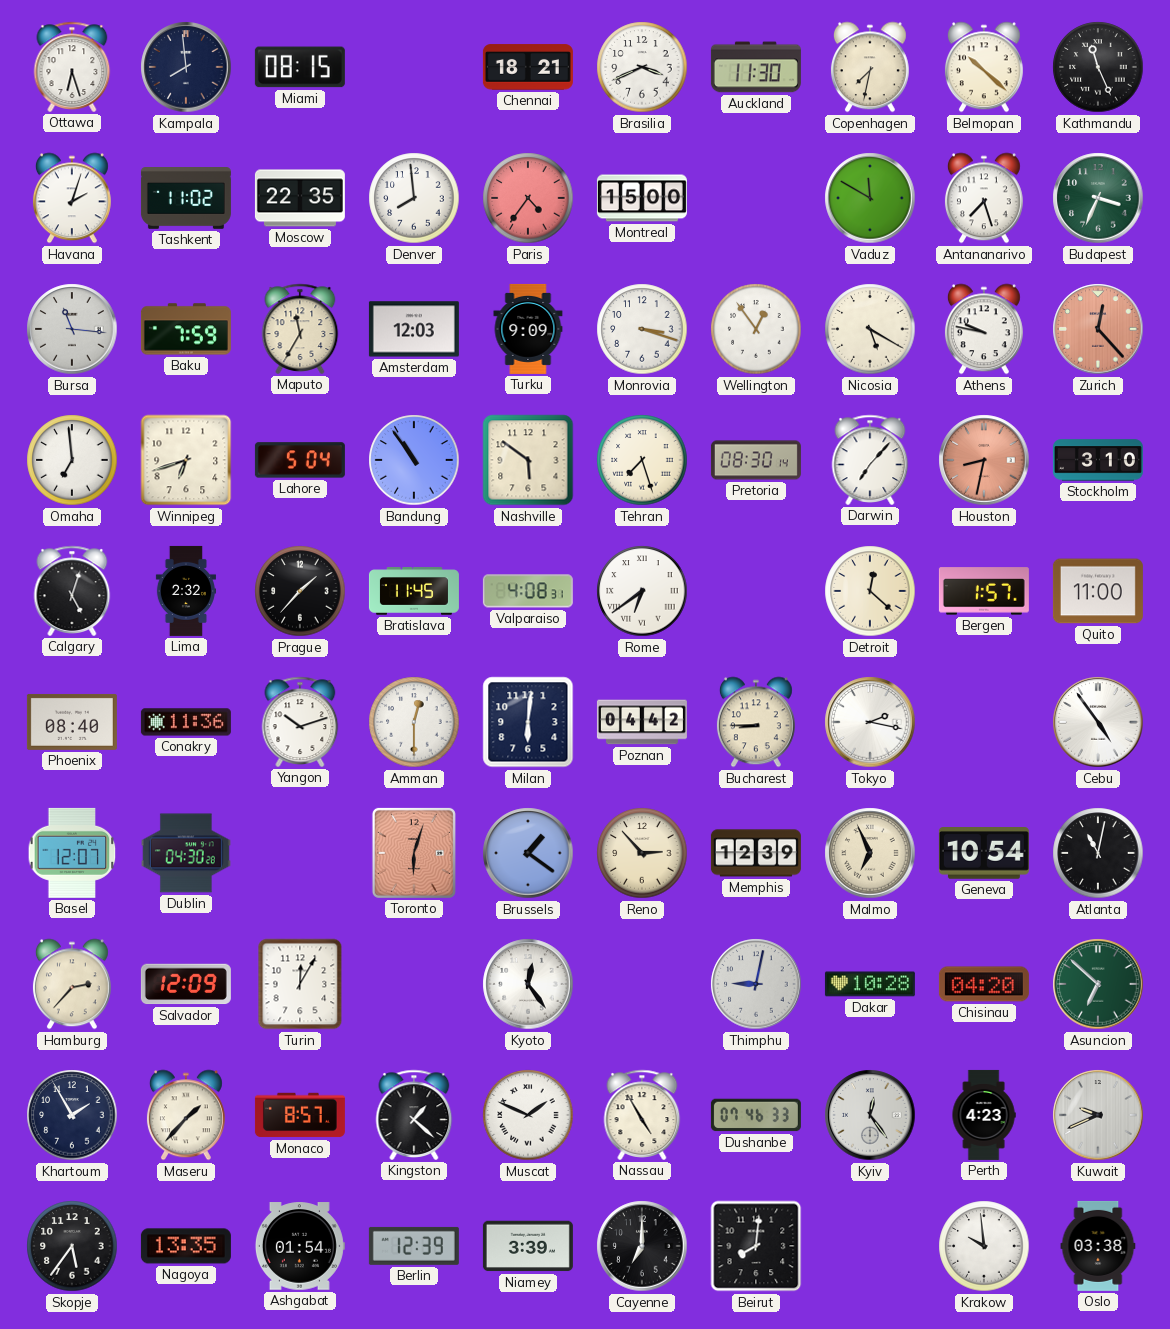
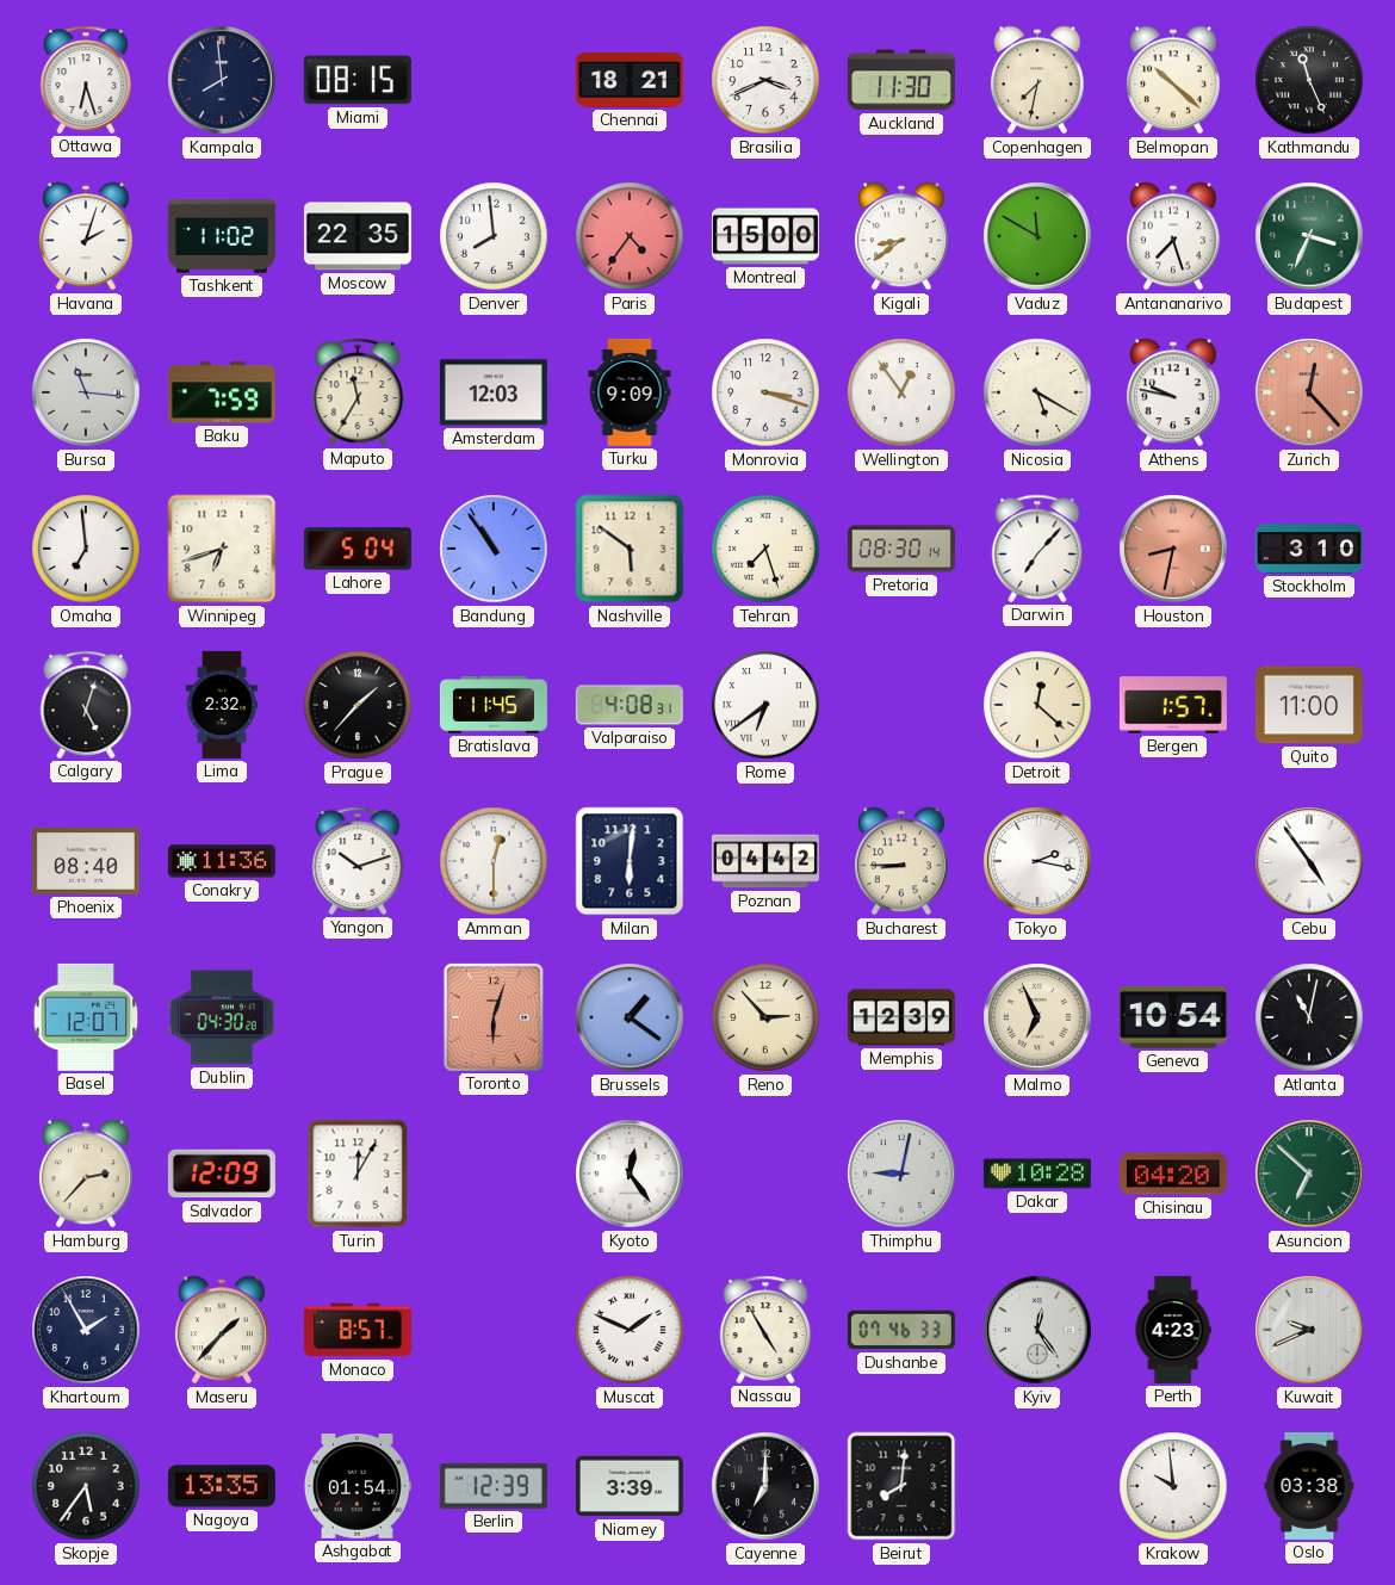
Kigali: none -> 8:39
Kingston: 1:22 -> none
